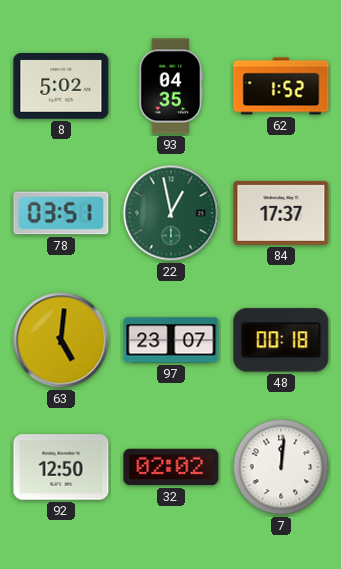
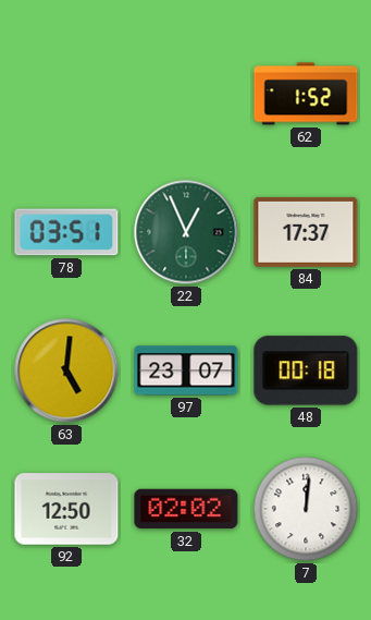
8: 5:02 -> none
93: 04:35 -> none
22: 12:58 -> 12:56
